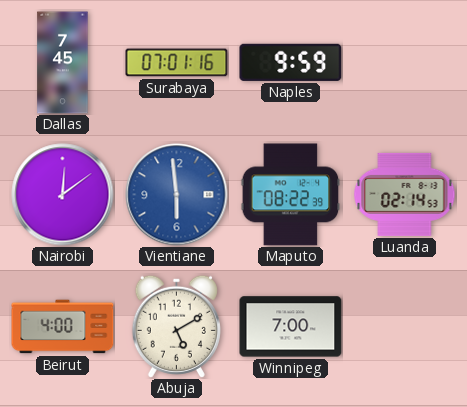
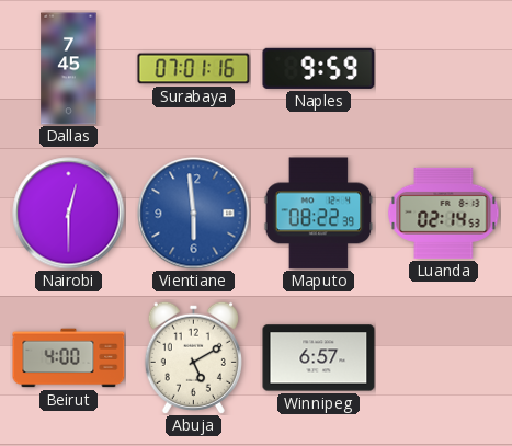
Nairobi: 12:09 -> 12:30
Winnipeg: 7:00 -> 6:57
